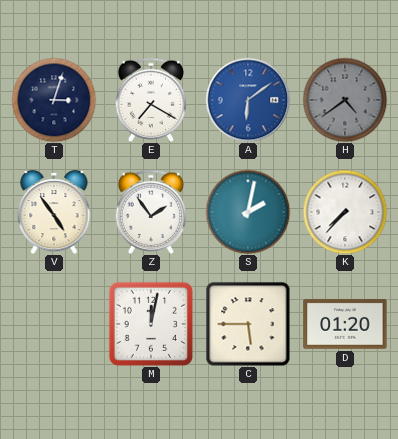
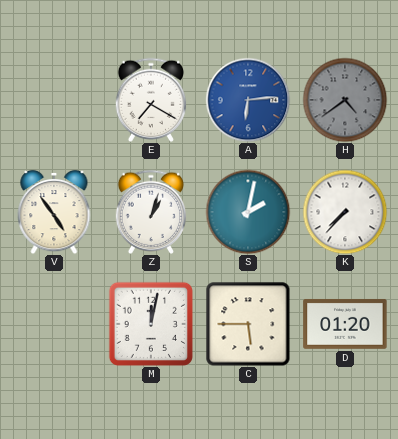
T: 3:03 -> none
A: 6:09 -> 6:14
Z: 1:54 -> 1:03
